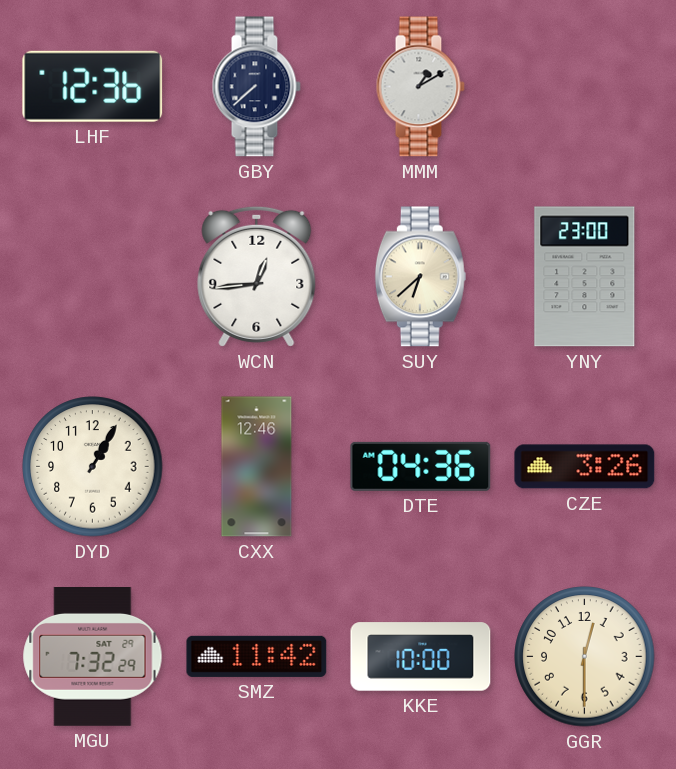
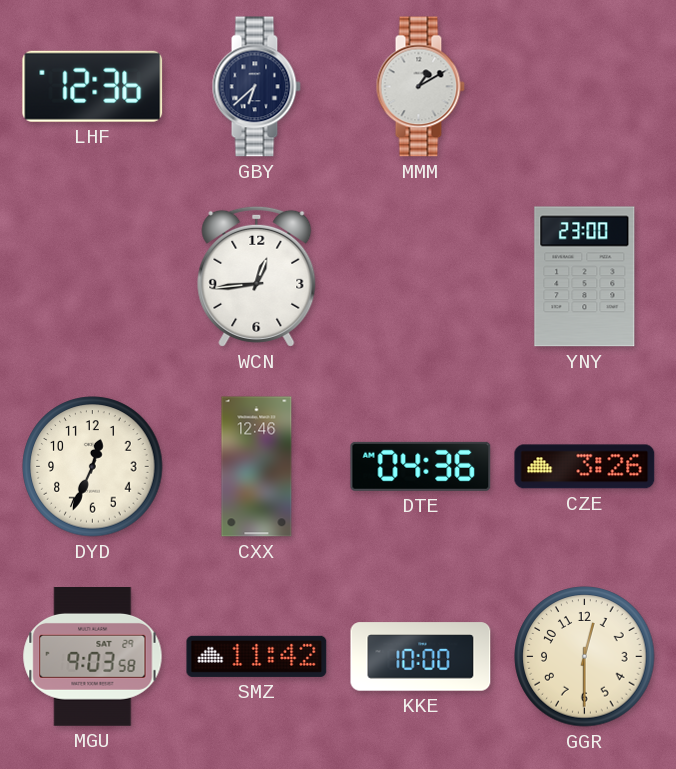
GBY: 7:38 -> 6:38
SUY: 6:38 -> none
DYD: 1:05 -> 12:34
MGU: 7:32 -> 9:03
